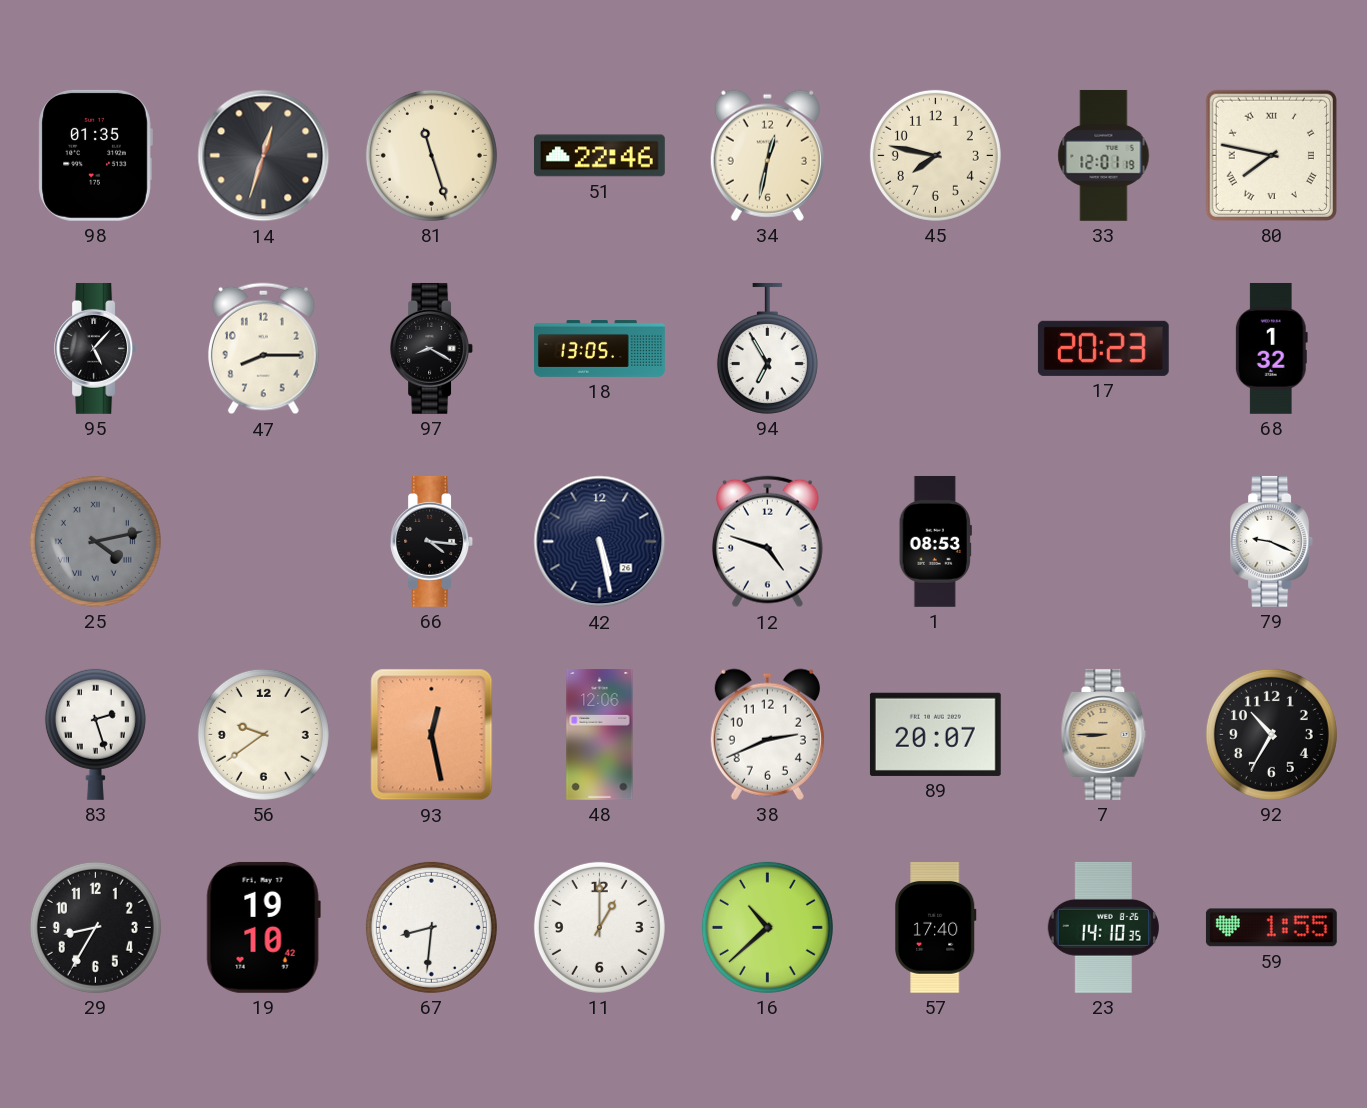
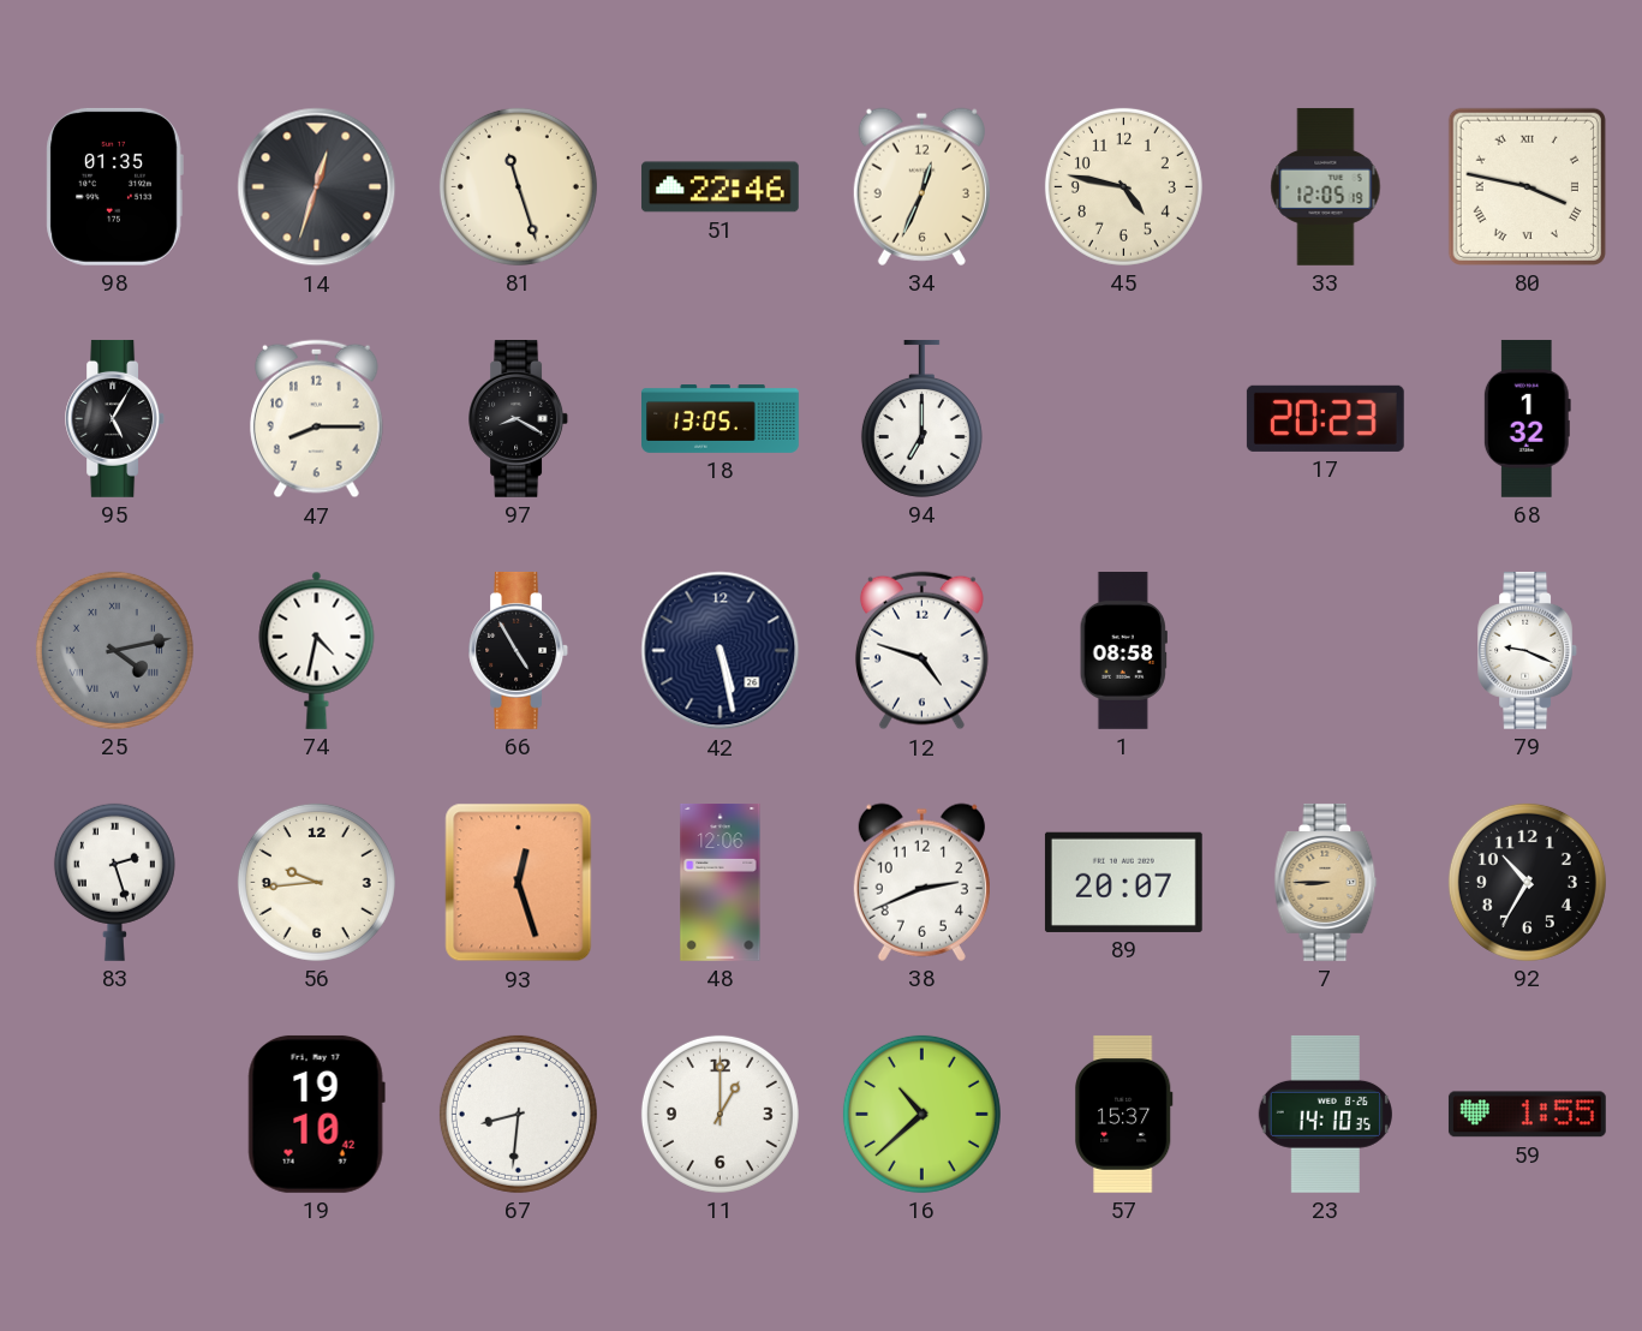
34: 12:32 -> 12:34
45: 7:47 -> 4:47
33: 12:01 -> 12:05
80: 7:47 -> 3:47
95: 5:07 -> 5:05
94: 6:55 -> 7:00
74: none -> 4:32
66: 4:16 -> 4:55
1: 08:53 -> 08:58
56: 9:39 -> 9:44
93: 12:28 -> 12:27
29: 8:35 -> none
57: 17:40 -> 15:37
